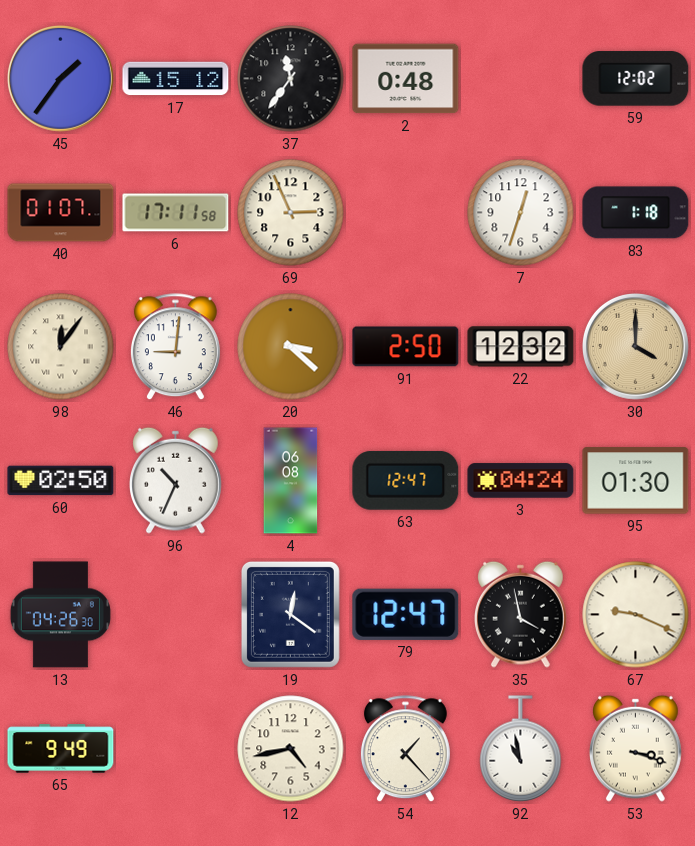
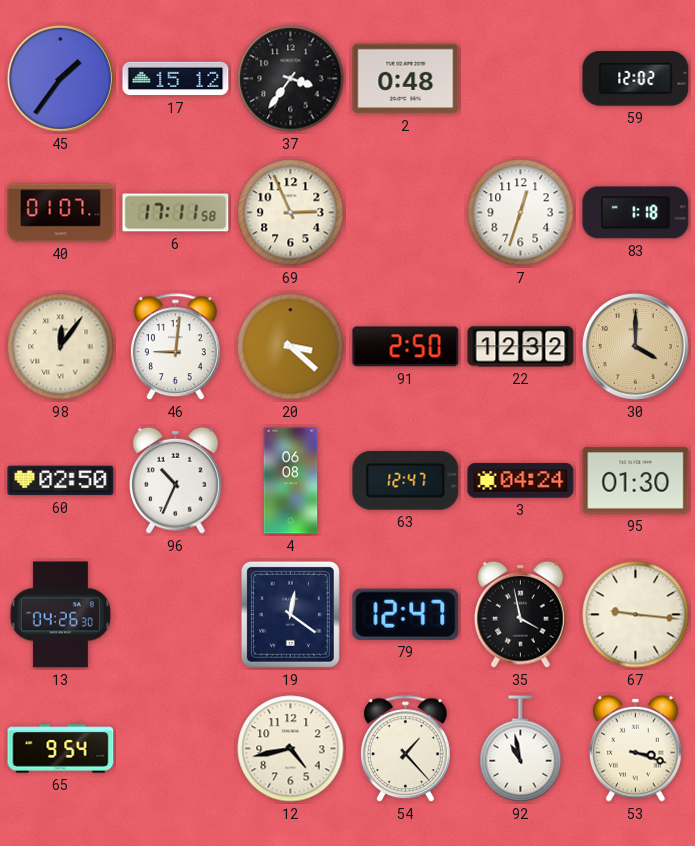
37: 11:36 -> 3:36
67: 9:19 -> 9:16
65: 9:49 -> 9:54
